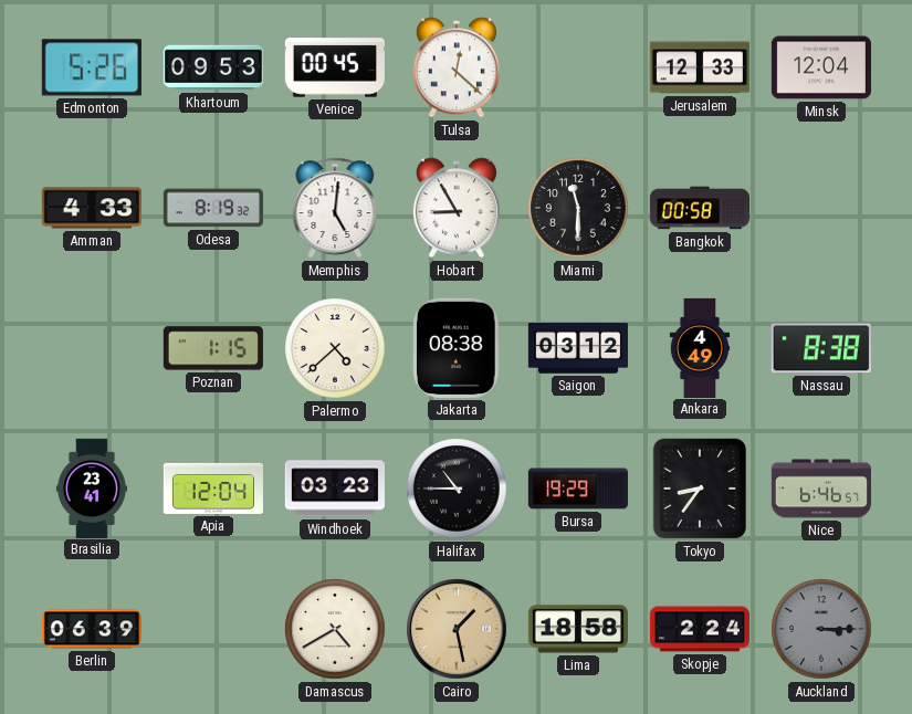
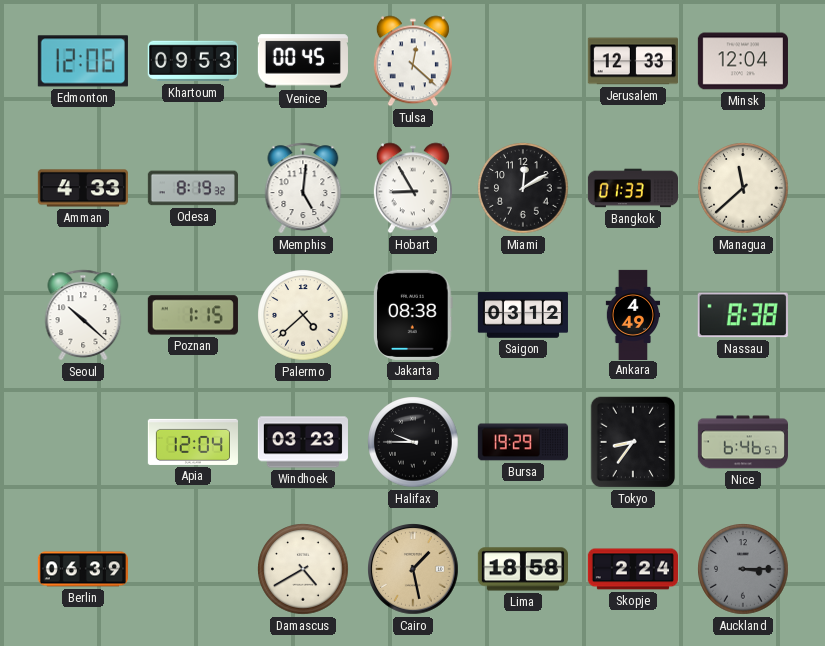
Edmonton: 5:26 -> 12:06
Miami: 11:30 -> 12:10
Bangkok: 00:58 -> 01:33
Managua: none -> 11:38
Seoul: none -> 10:22
Brasilia: 23:41 -> none
Halifax: 10:45 -> 9:45
